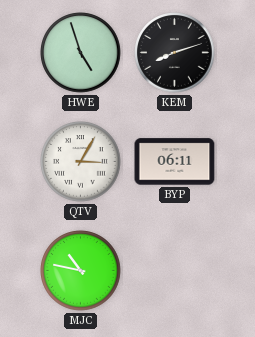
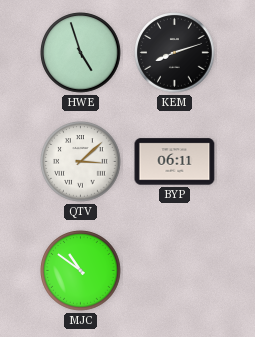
QTV: 3:05 -> 3:08
MJC: 10:47 -> 10:51
